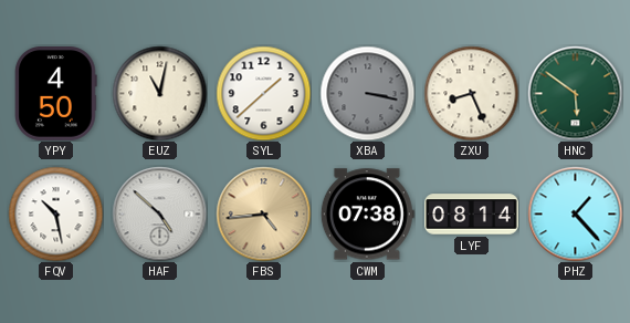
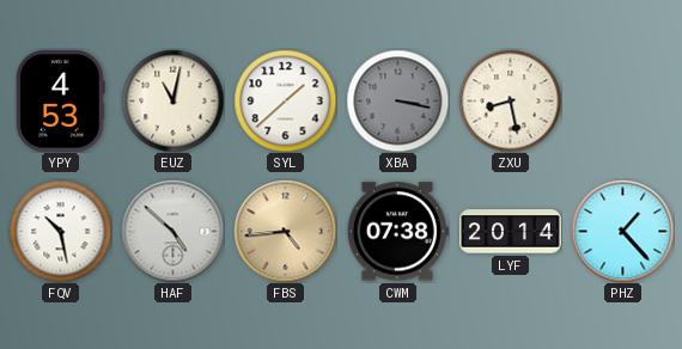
YPY: 4:50 -> 4:53
ZXU: 8:26 -> 8:28
HNC: 5:51 -> none
LYF: 08:14 -> 20:14
